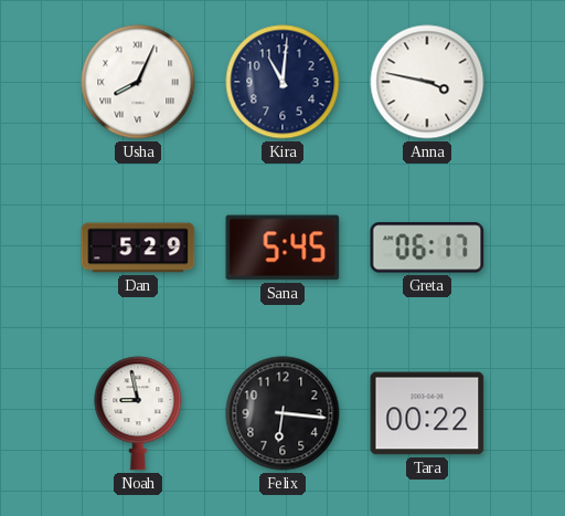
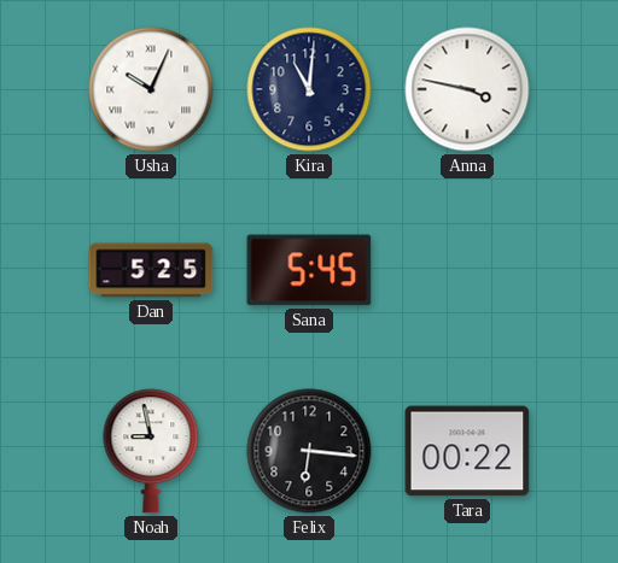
Usha: 8:04 -> 10:04
Dan: 5:29 -> 5:25
Greta: 06:17 -> none
